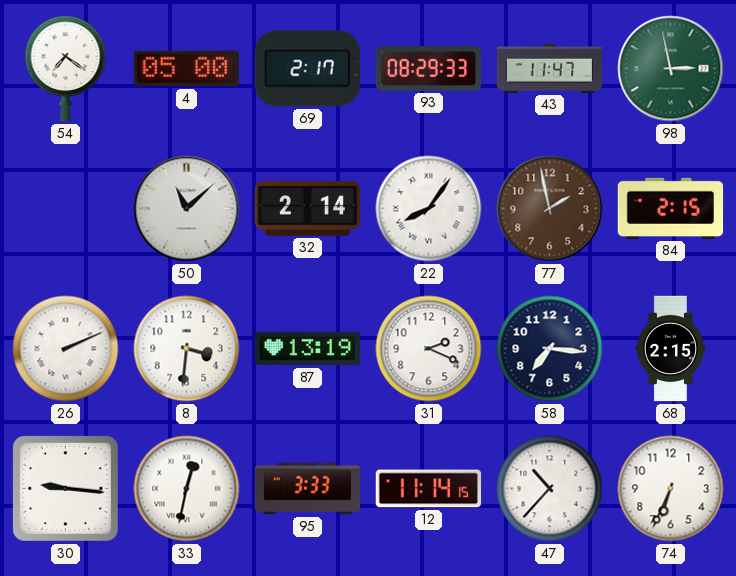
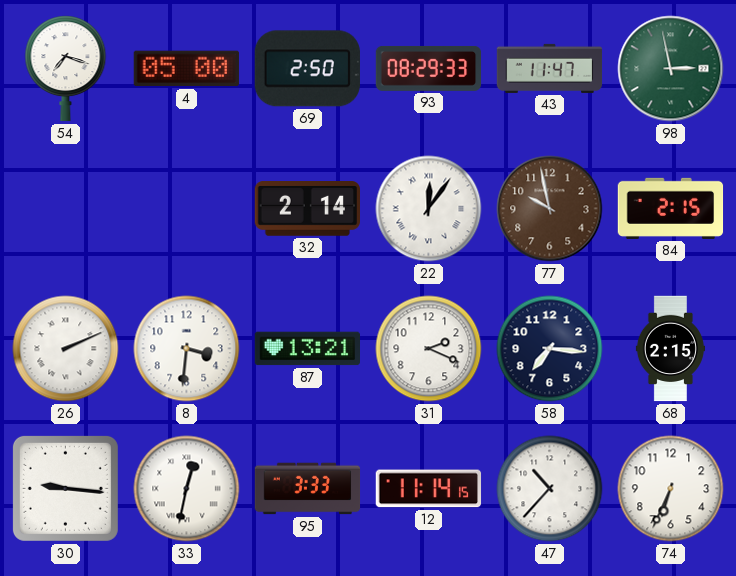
54: 7:21 -> 7:18
69: 2:17 -> 2:50
50: 11:08 -> none
22: 8:06 -> 12:06
77: 1:58 -> 9:58
87: 13:19 -> 13:21
